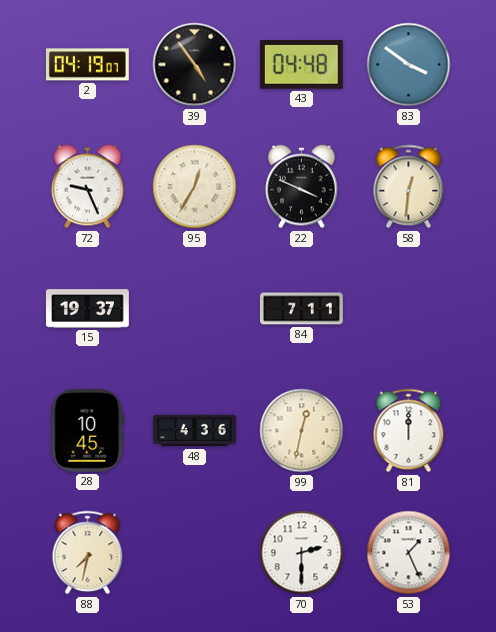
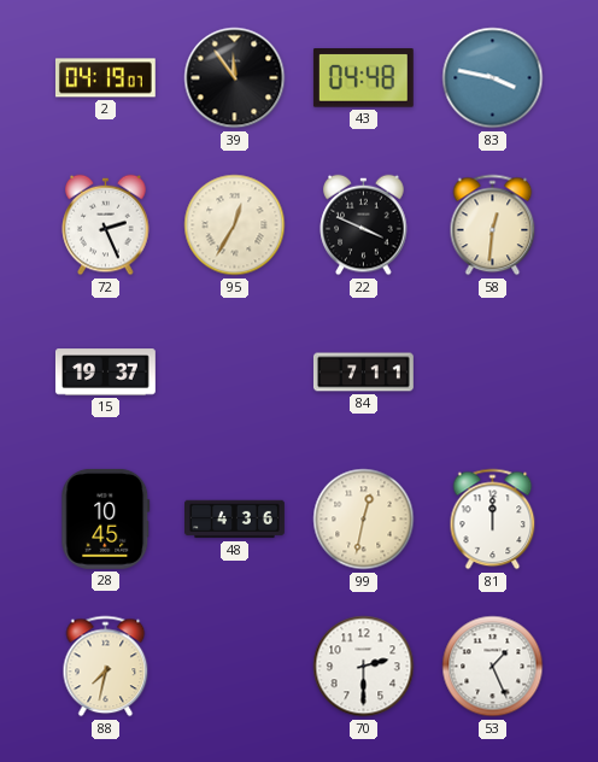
39: 4:54 -> 11:54
83: 3:51 -> 3:47
72: 9:26 -> 2:26
